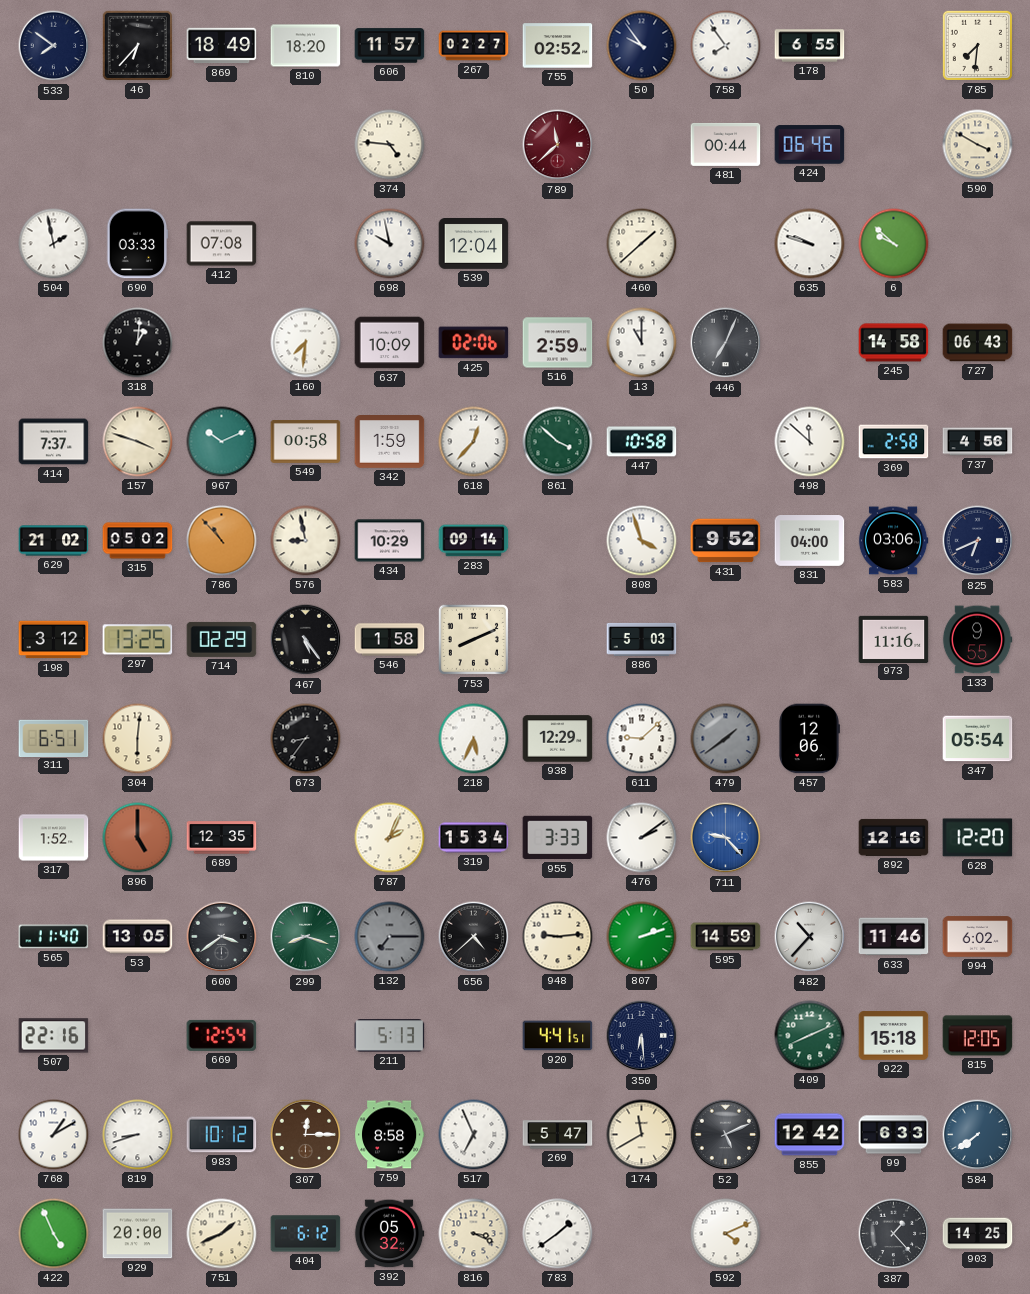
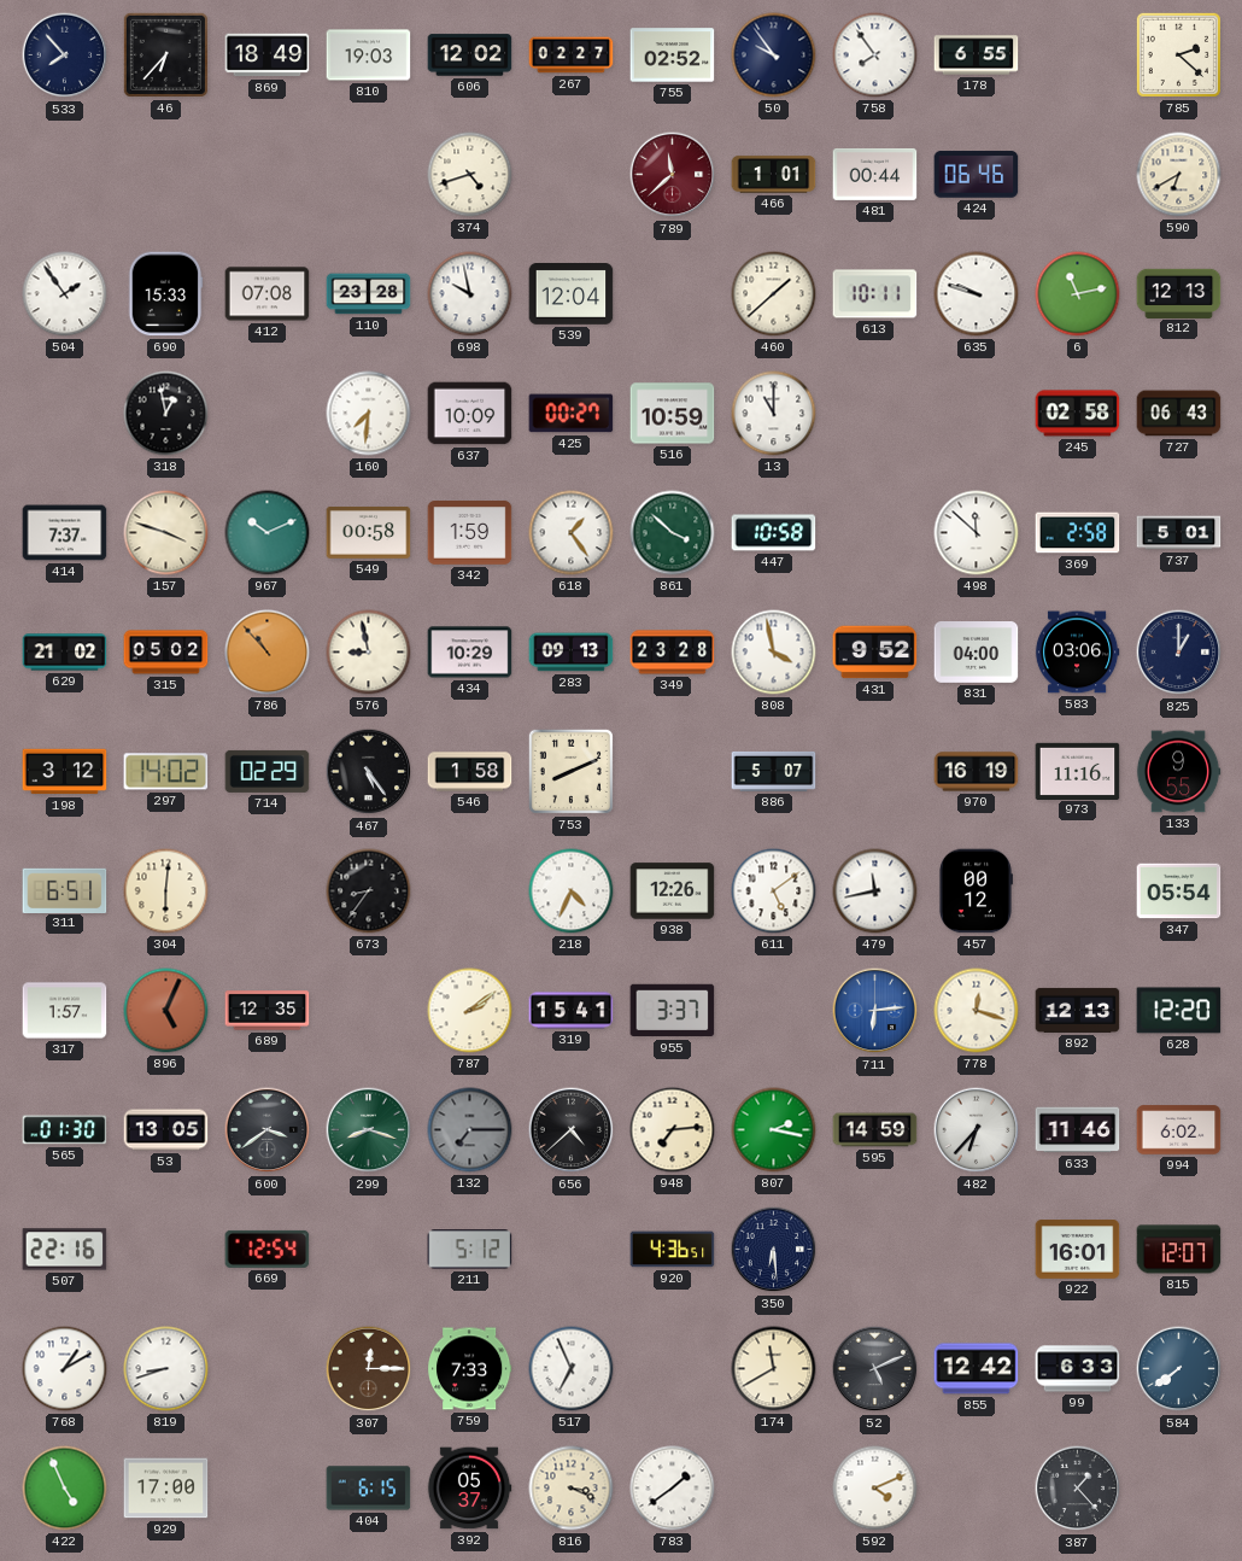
533: 7:51 -> 7:53
810: 18:20 -> 19:03
606: 11:57 -> 12:02
785: 7:31 -> 2:22
374: 4:46 -> 4:42
466: none -> 1:01
590: 3:50 -> 6:40
504: 1:58 -> 1:54
690: 03:33 -> 15:33
110: none -> 23:28
613: none -> 10:11
6: 9:52 -> 11:13
812: none -> 12:13
318: 1:01 -> 12:58
425: 02:06 -> 00:27
516: 2:59 -> 10:59
446: 7:04 -> none
245: 14:58 -> 02:58
618: 12:37 -> 1:24
737: 4:56 -> 5:01
283: 09:14 -> 09:13
349: none -> 23:28
808: 3:57 -> 3:58
825: 6:41 -> 1:00
297: 13:25 -> 14:02
886: 5:03 -> 5:07
970: none -> 16:19
218: 5:34 -> 4:34
938: 12:29 -> 12:26
611: 9:08 -> 5:09
479: 1:39 -> 11:43
479 dial: grey -> white
457: 12:06 -> 00:12
317: 1:52 -> 1:57
896: 5:00 -> 5:04
787: 2:04 -> 2:09
319: 15:34 -> 15:41
955: 3:33 -> 3:37
476: 2:09 -> none
711: 9:23 -> 6:14
778: none -> 12:18
892: 12:16 -> 12:13
565: 11:40 -> 01:30
948: 9:14 -> 7:14
807: 2:12 -> 2:17
482: 10:37 -> 6:37
211: 5:13 -> 5:12
920: 4:41 -> 4:36
409: 8:11 -> none
922: 15:18 -> 16:01
815: 12:05 -> 12:07
983: 10:12 -> none
759: 8:58 -> 7:33
269: 5:47 -> none
929: 20:00 -> 17:00
751: 1:41 -> none
404: 6:12 -> 6:15
392: 05:32 -> 05:37
903: 14:25 -> none
